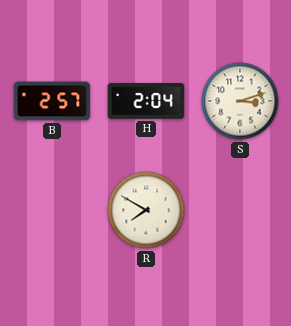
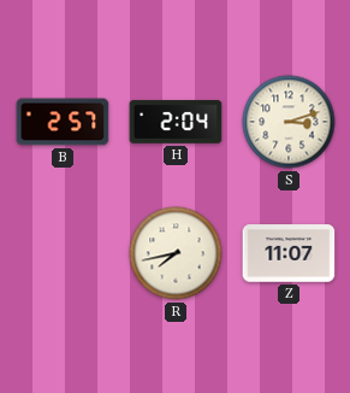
R: 7:50 -> 7:43
Z: none -> 11:07
